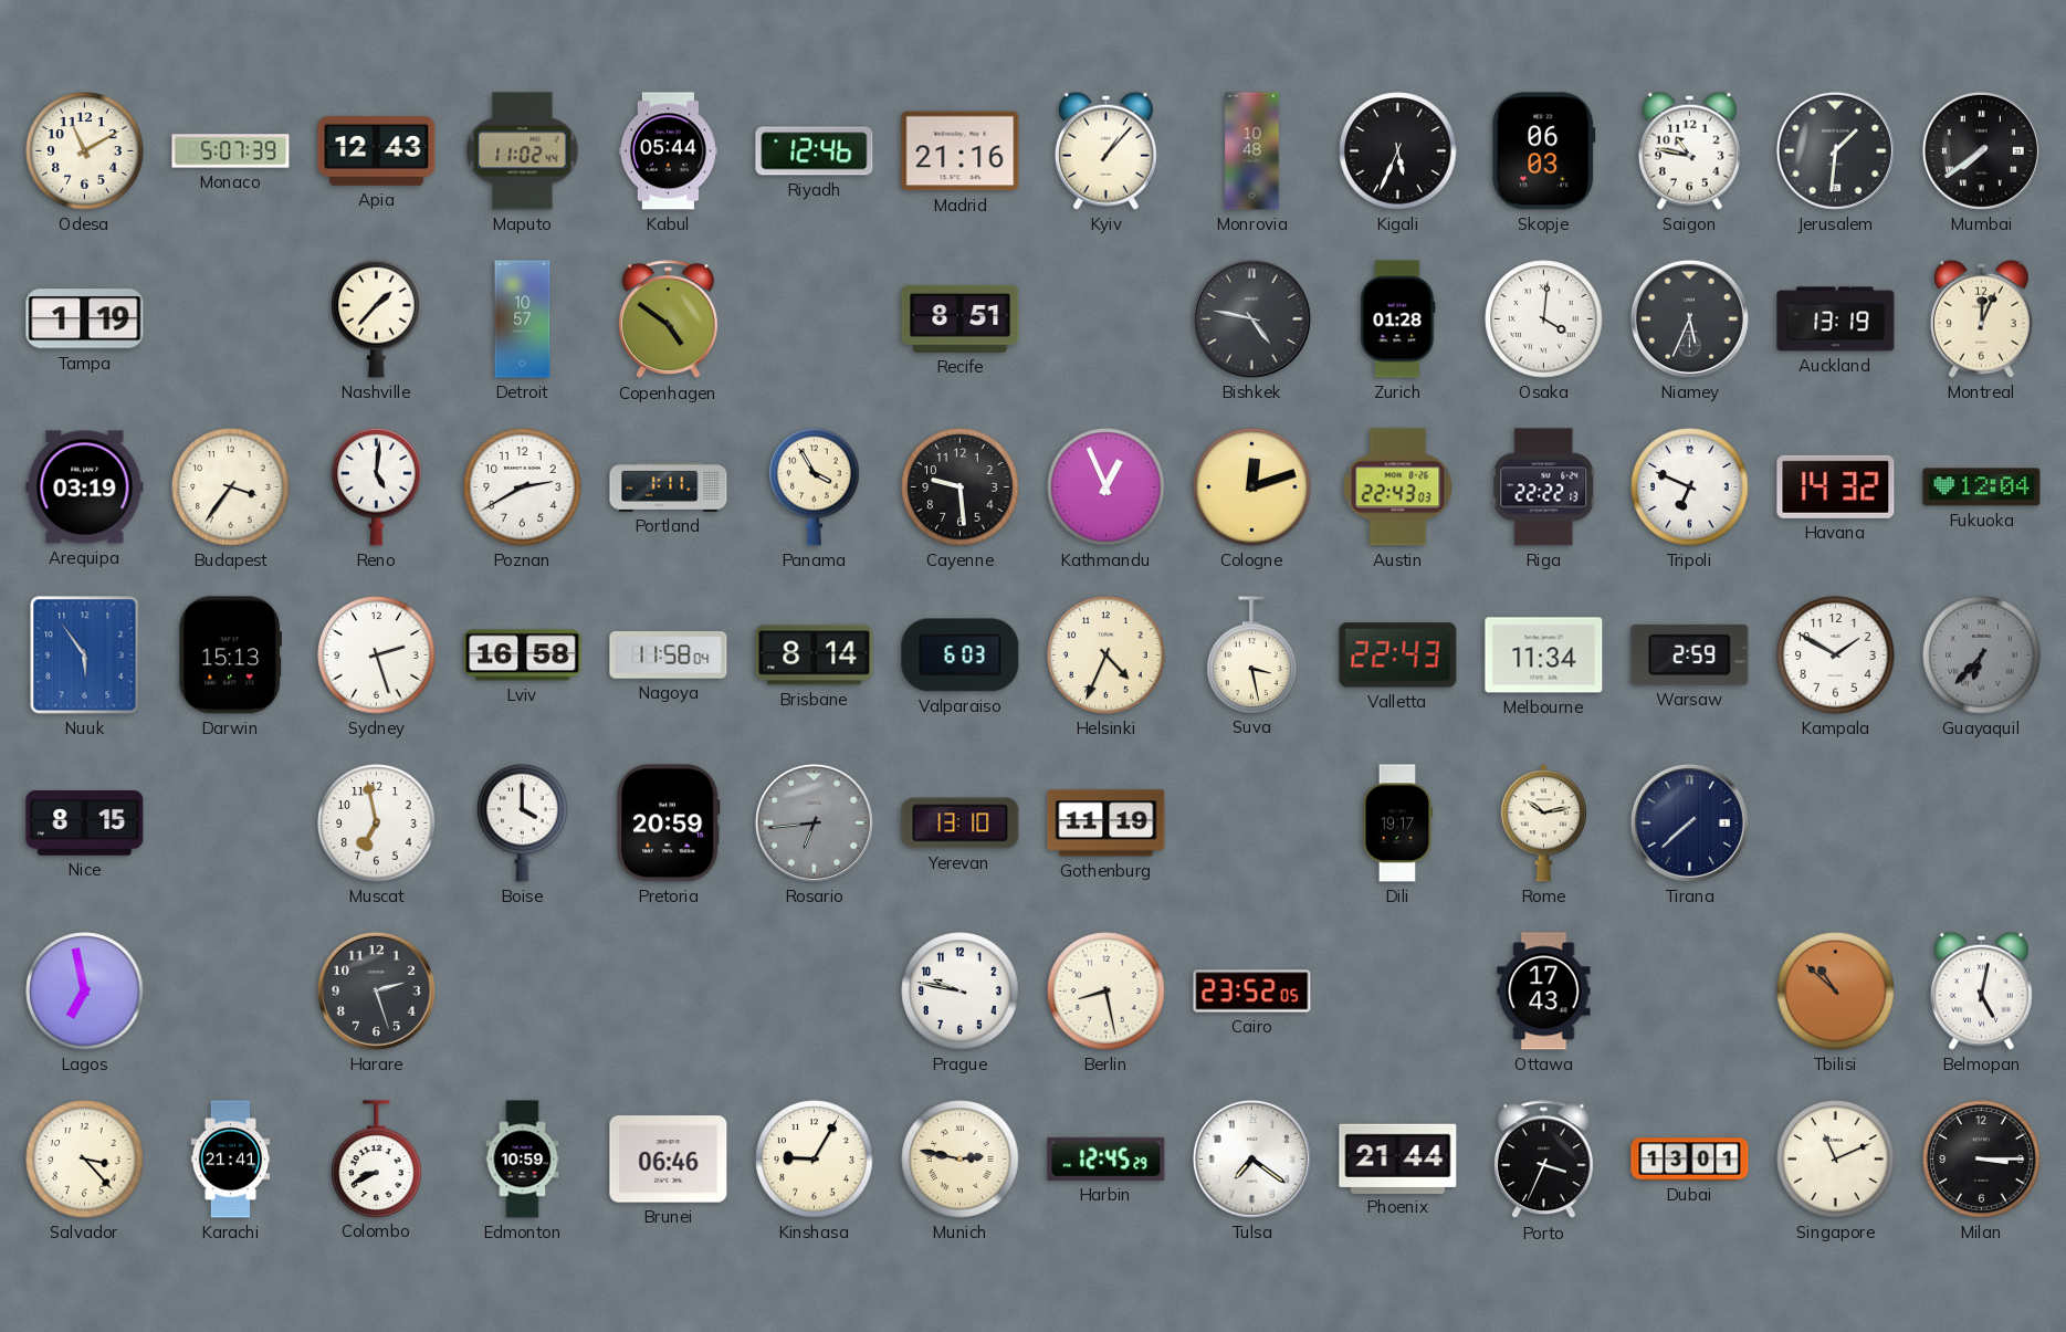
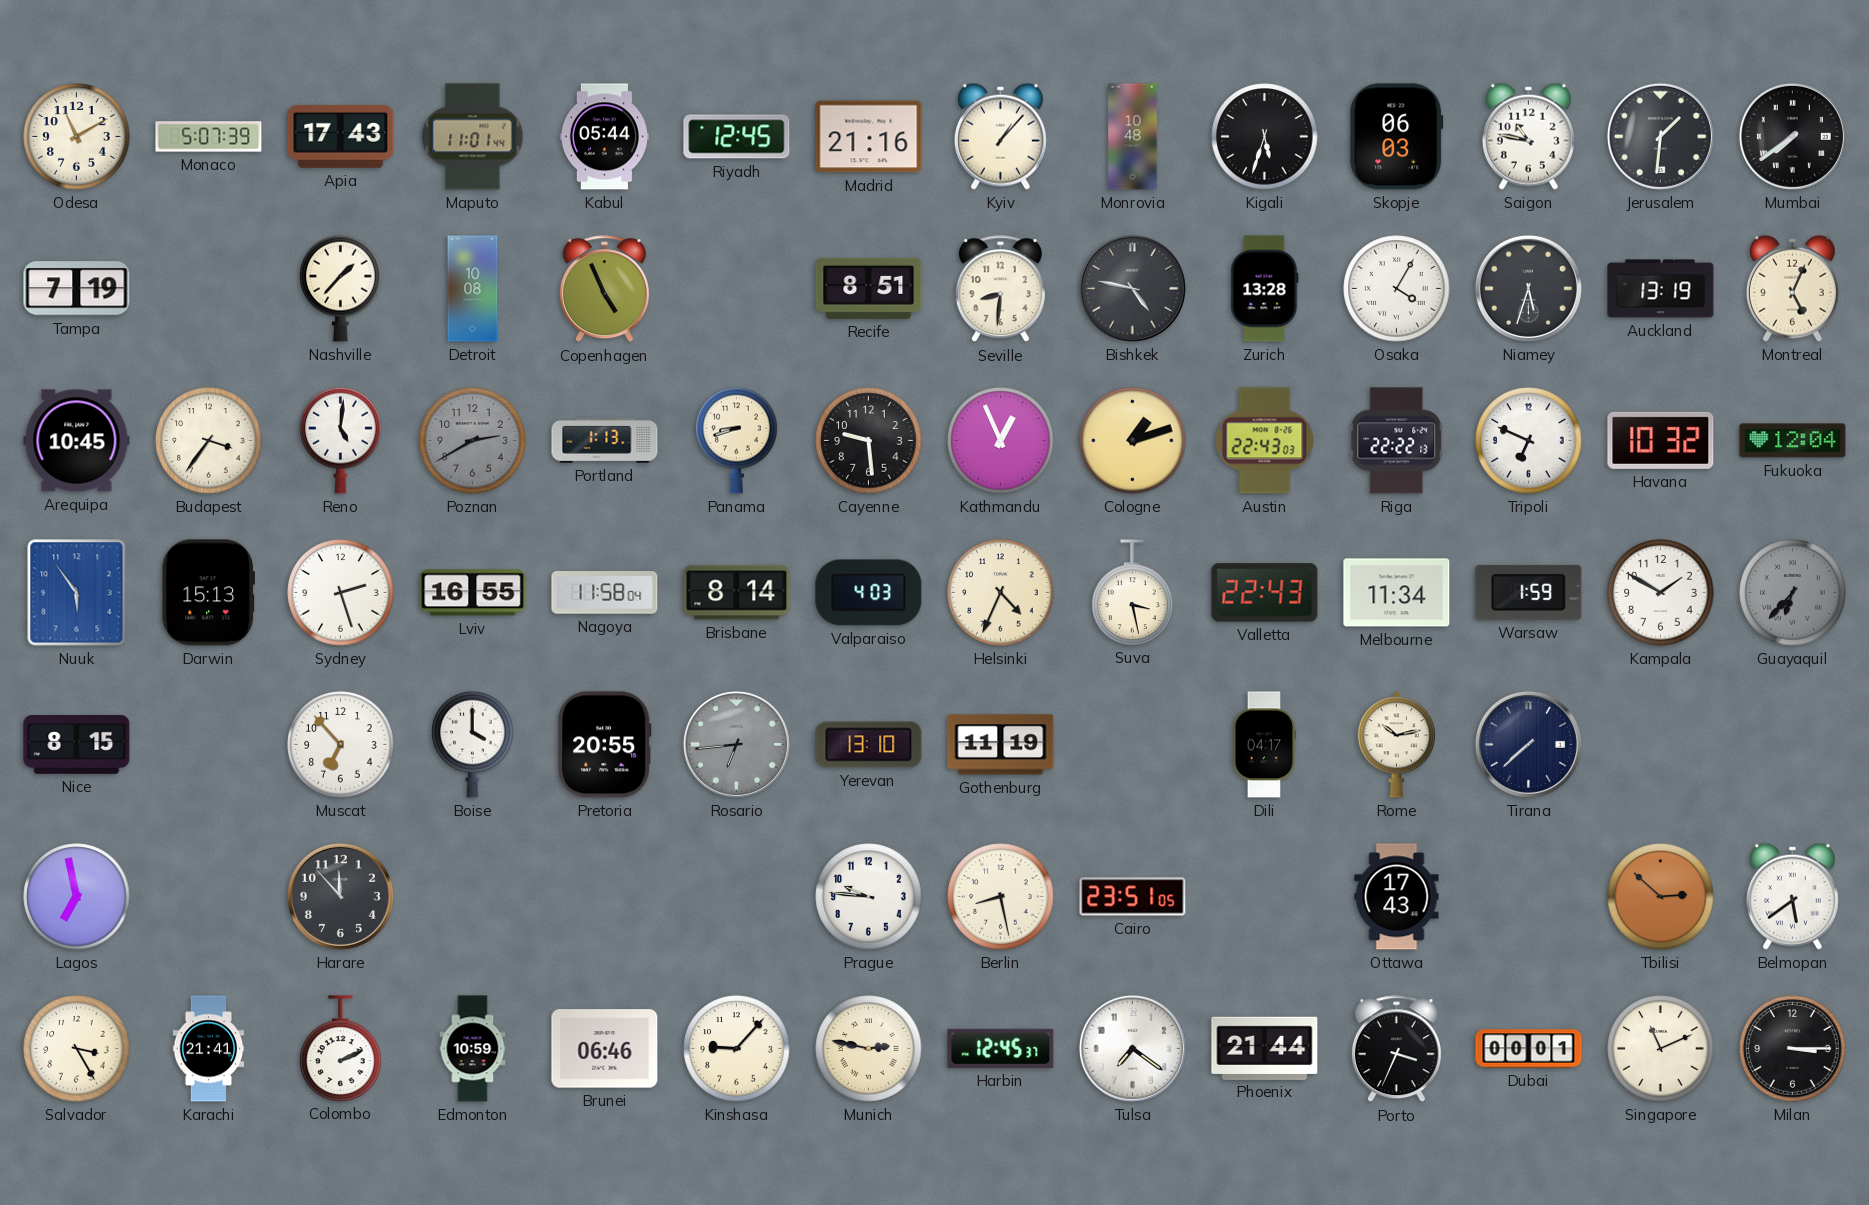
Apia: 12:43 -> 17:43
Maputo: 11:02 -> 11:01
Riyadh: 12:46 -> 12:45
Kigali: 5:34 -> 5:33
Tampa: 1:19 -> 7:19
Detroit: 10:57 -> 10:08
Copenhagen: 4:51 -> 4:56
Seville: none -> 8:31
Zurich: 01:28 -> 13:28
Osaka: 4:01 -> 4:05
Niamey: 5:34 -> 5:33
Montreal: 12:04 -> 5:04
Arequipa: 03:19 -> 10:45
Poznan dial: white -> grey
Portland: 1:11 -> 1:13
Panama: 3:55 -> 8:42
Cologne: 12:12 -> 1:12
Havana: 14:32 -> 10:32
Lviv: 16:58 -> 16:55
Valparaiso: 6:03 -> 4:03
Warsaw: 2:59 -> 1:59
Muscat: 6:58 -> 6:53
Pretoria: 20:59 -> 20:55
Dili: 19:17 -> 04:17
Harare: 2:27 -> 11:53
Prague: 9:47 -> 9:46
Cairo: 23:52 -> 23:51
Tbilisi: 10:52 -> 2:52
Belmopan: 5:02 -> 5:39
Salvador: 3:23 -> 3:25
Colombo: 8:41 -> 2:11
Kinshasa: 9:05 -> 9:07
Harbin: 12:45:29 -> 12:45:37
Dubai: 13:01 -> 00:01
